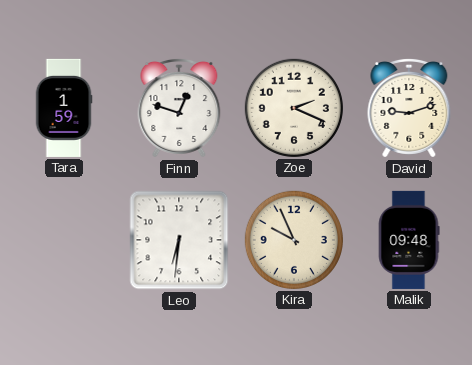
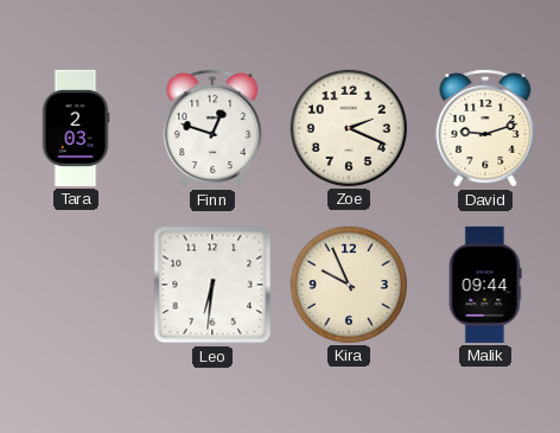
Tara: 1:59 -> 2:03
Malik: 09:48 -> 09:44
